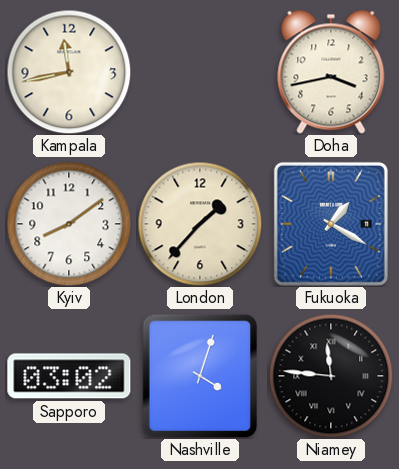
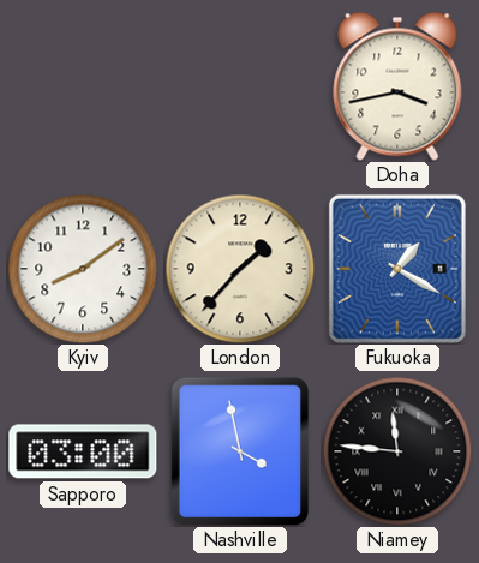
Kampala: 11:43 -> none
Sapporo: 03:02 -> 03:00
Nashville: 4:03 -> 3:58
